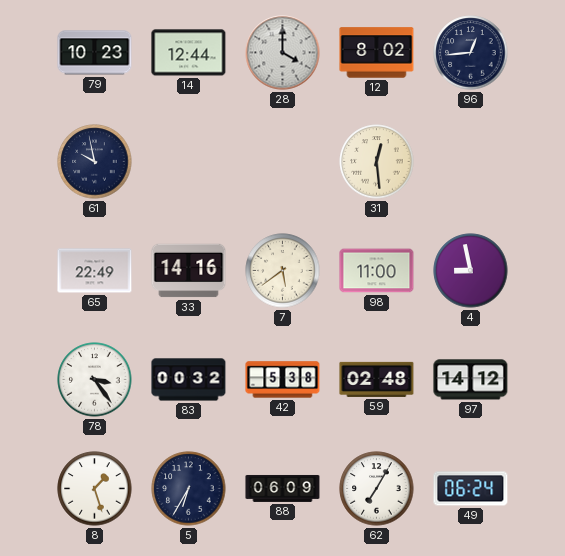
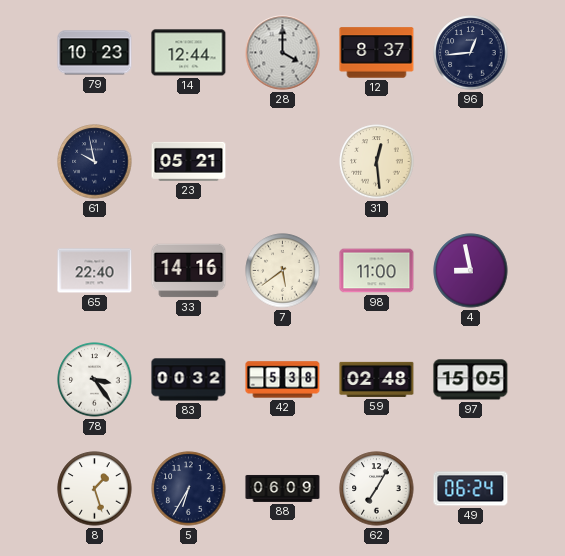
12: 8:02 -> 8:37
23: none -> 05:21
65: 22:49 -> 22:40
97: 14:12 -> 15:05
